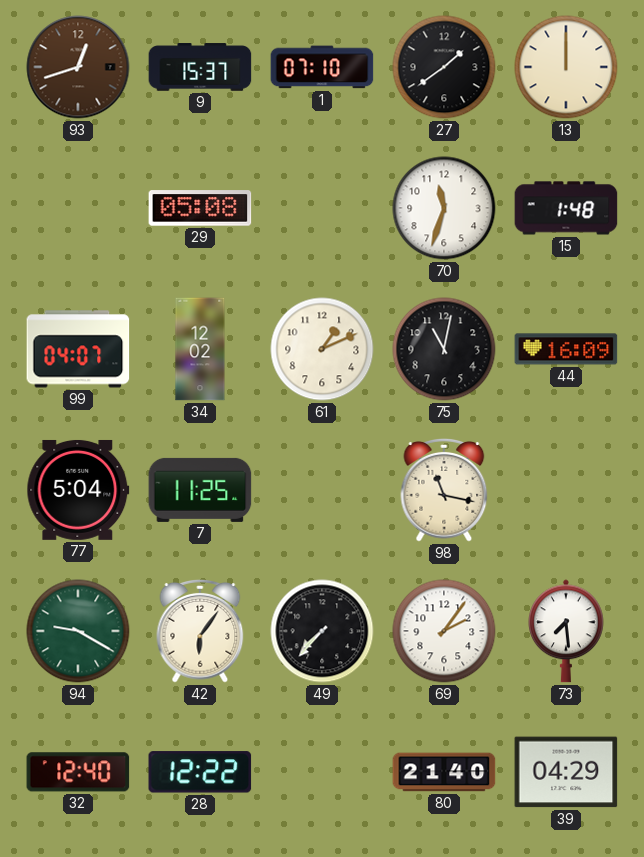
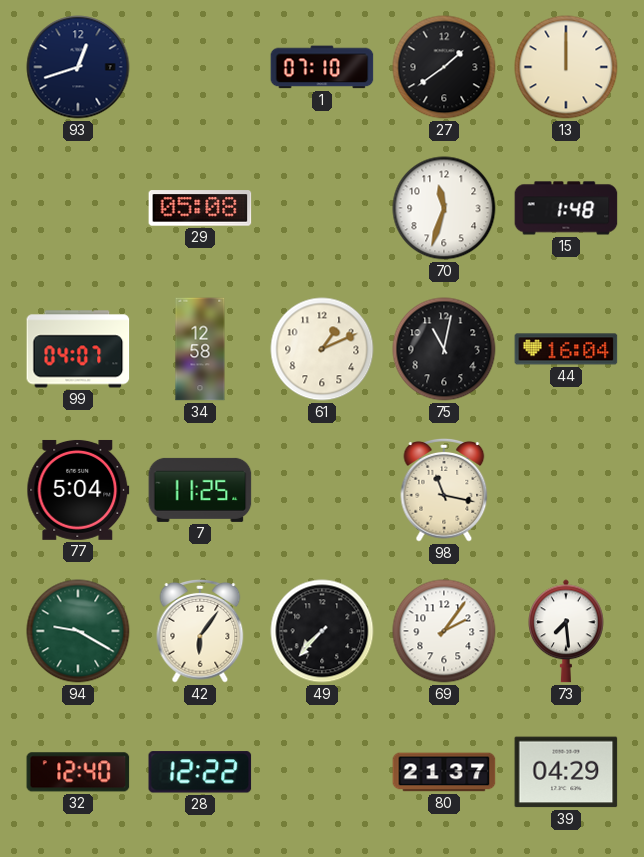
93 dial: brown -> navy
9: 15:37 -> none
34: 12:02 -> 12:58
44: 16:09 -> 16:04
80: 21:40 -> 21:37
